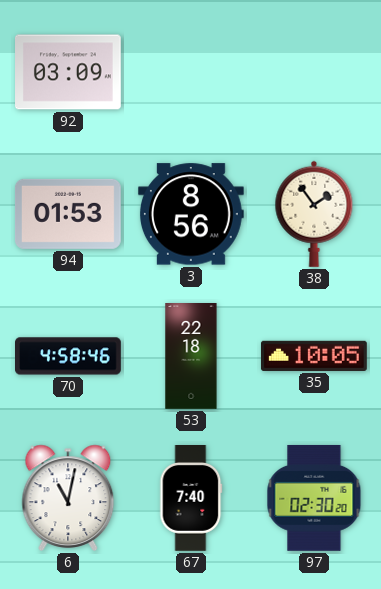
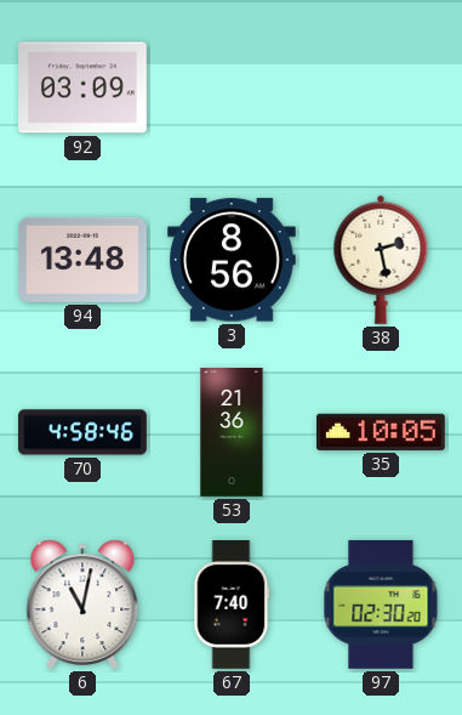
94: 01:53 -> 13:48
38: 1:54 -> 2:28
53: 22:18 -> 21:36
